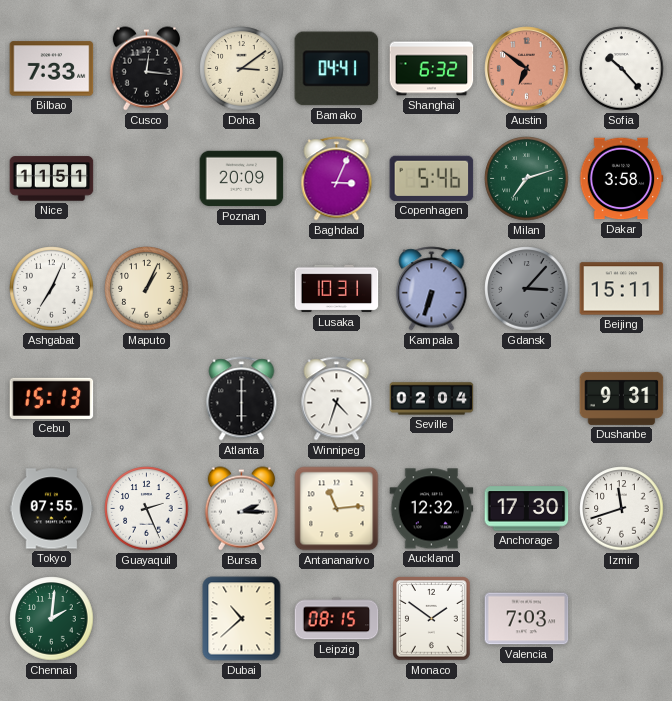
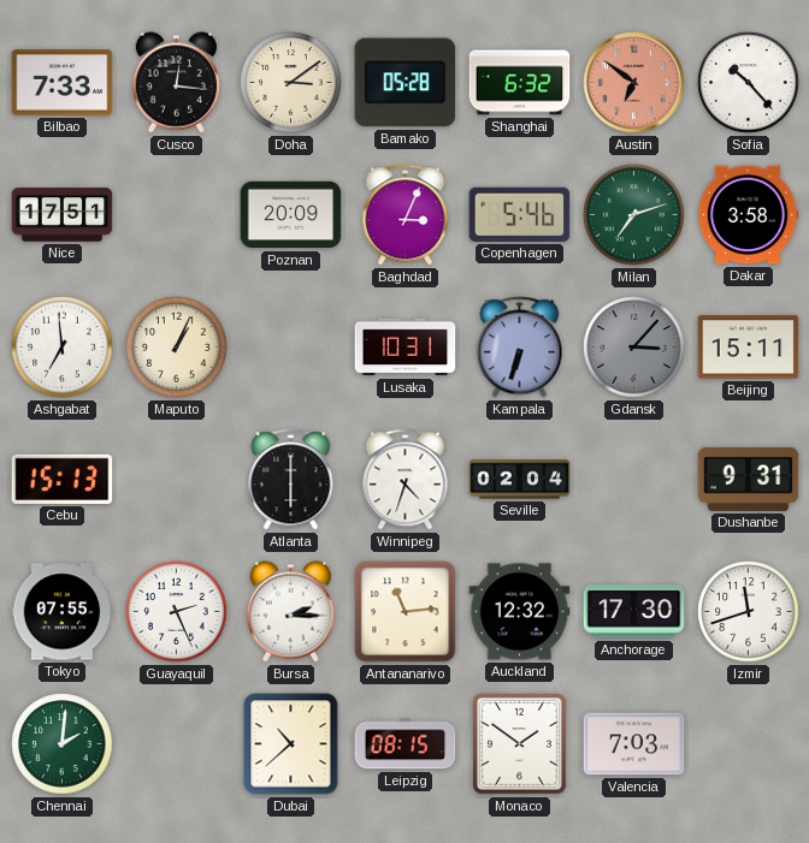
Bamako: 04:41 -> 05:28
Nice: 11:51 -> 17:51
Ashgabat: 7:04 -> 6:59
